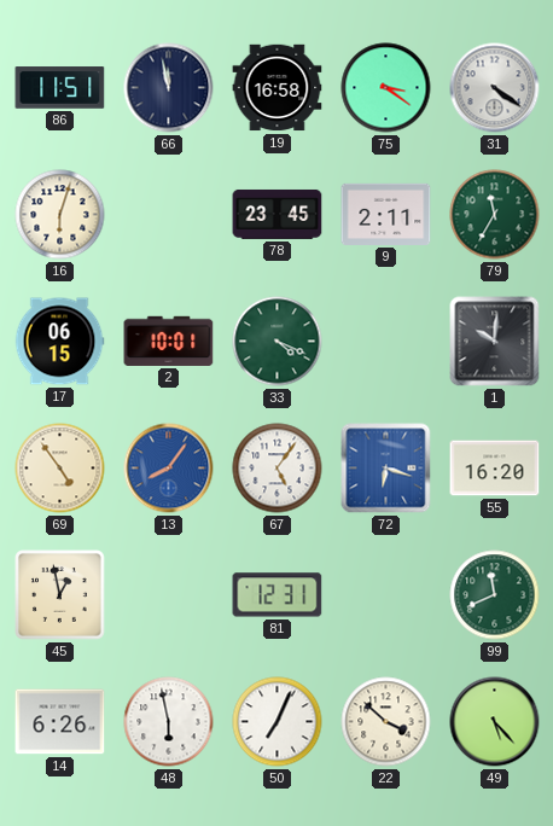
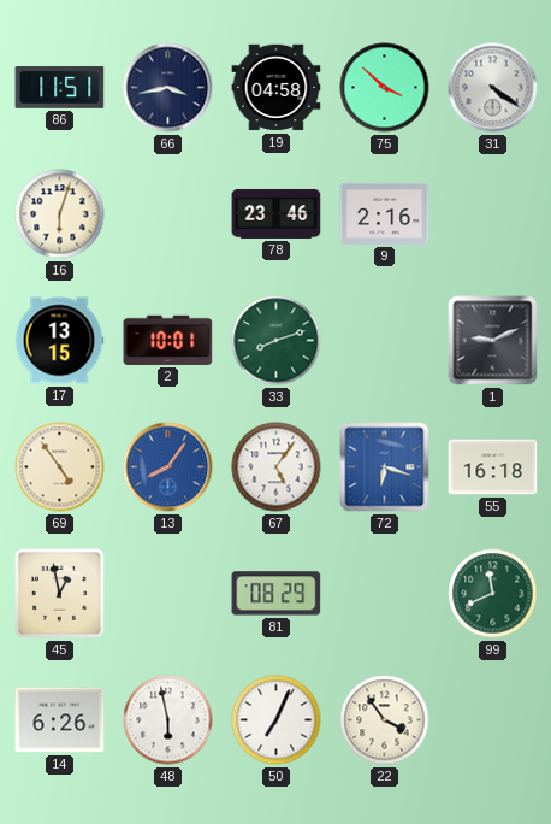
66: 11:58 -> 3:43
19: 16:58 -> 04:58
75: 3:21 -> 3:52
78: 23:45 -> 23:46
9: 2:11 -> 2:16
79: 11:35 -> none
17: 06:15 -> 13:15
33: 4:19 -> 8:12
1: 10:01 -> 9:11
55: 16:20 -> 16:18
81: 12:31 -> 08:29
22: 3:52 -> 3:54
49: 5:23 -> none
